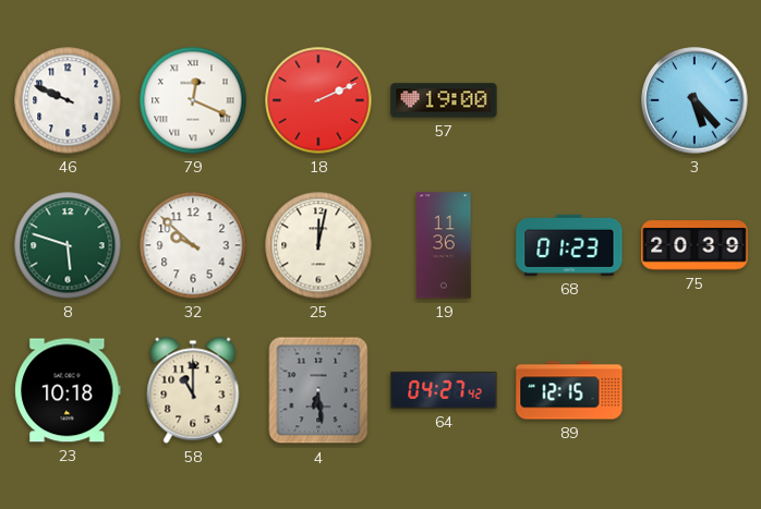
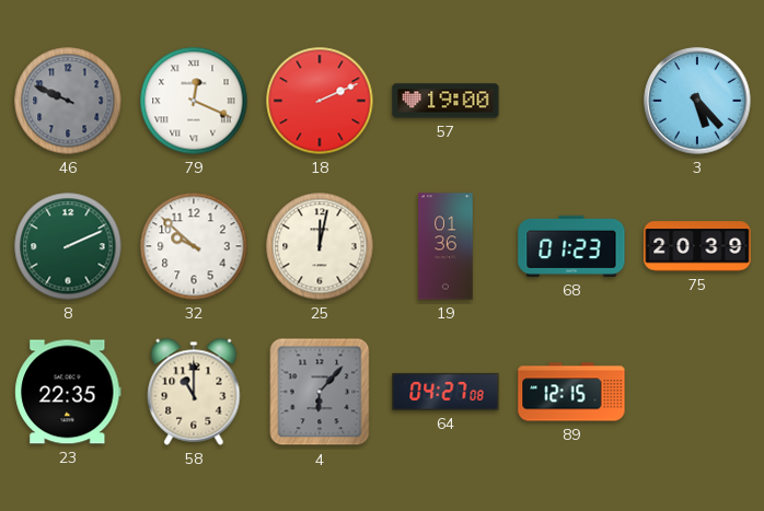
46 dial: white -> grey
8: 5:48 -> 2:11
19: 11:36 -> 01:36
23: 10:18 -> 22:35
4: 6:29 -> 6:07
64: 04:27:42 -> 04:27:08
